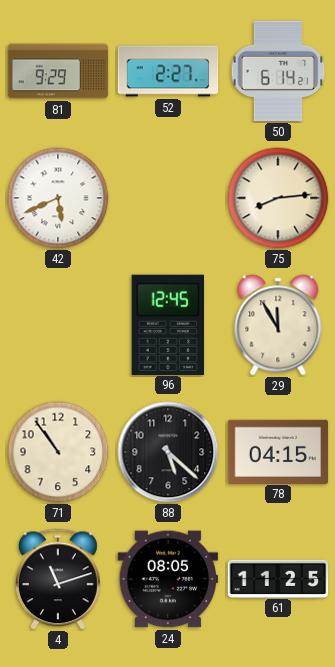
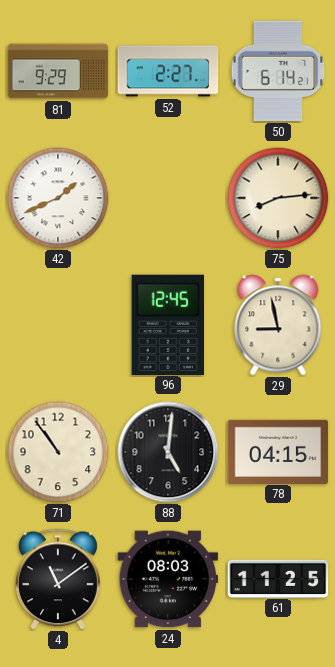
42: 5:41 -> 1:41
29: 11:55 -> 8:58
88: 5:22 -> 5:01
4: 11:12 -> 11:09
24: 08:05 -> 08:03
